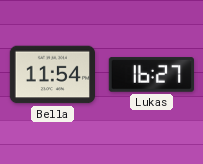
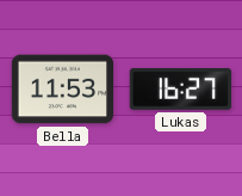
Bella: 11:54 -> 11:53
